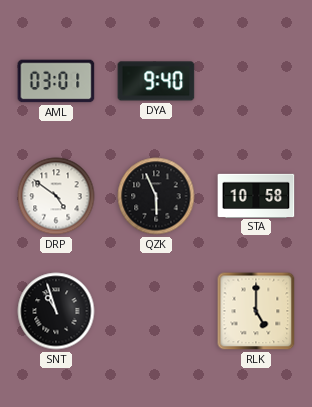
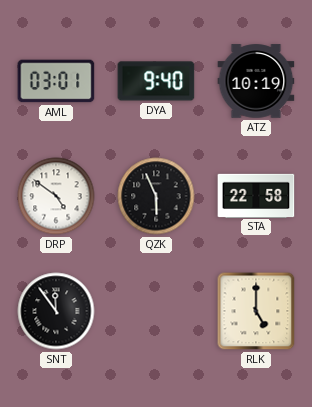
ATZ: none -> 10:19
STA: 10:58 -> 22:58
SNT: 10:57 -> 11:54
